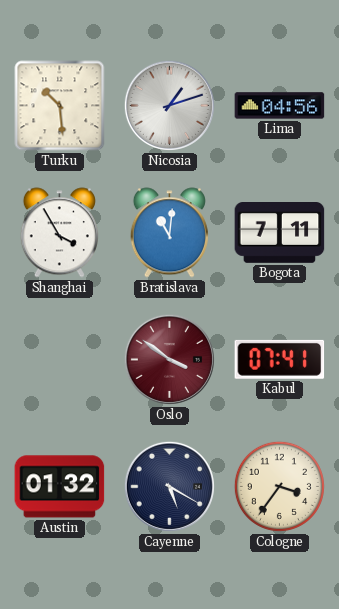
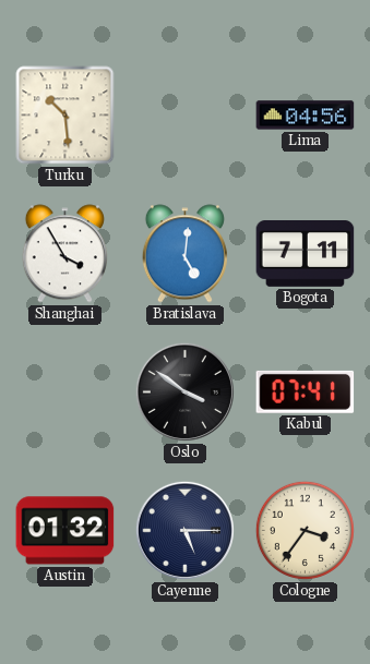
Nicosia: 1:12 -> none
Bratislava: 11:01 -> 5:01
Oslo dial: burgundy -> black
Cayenne: 5:20 -> 5:15
